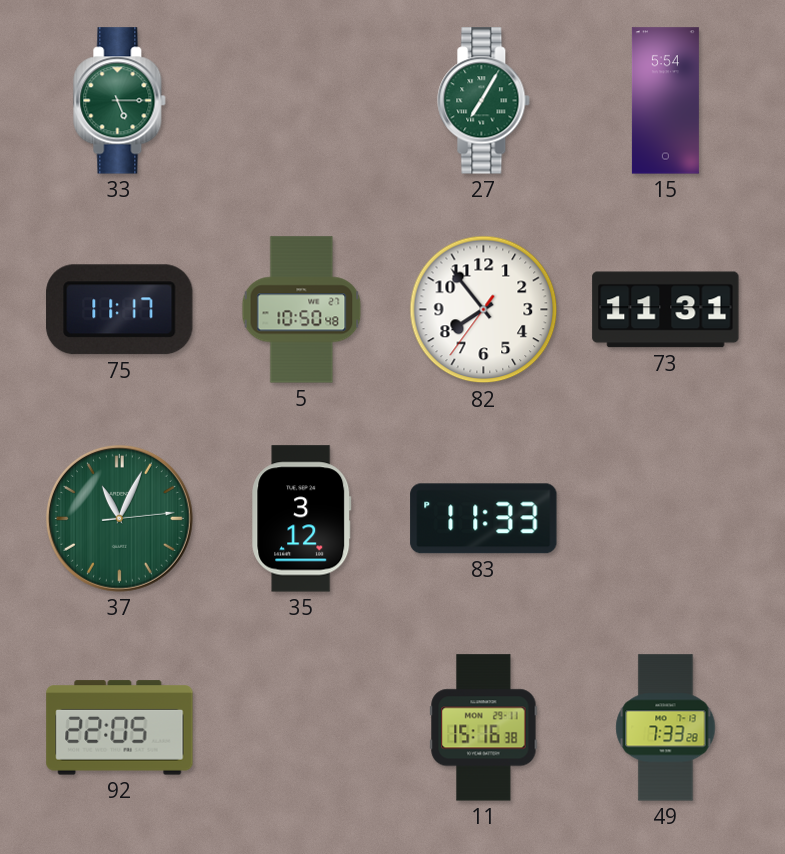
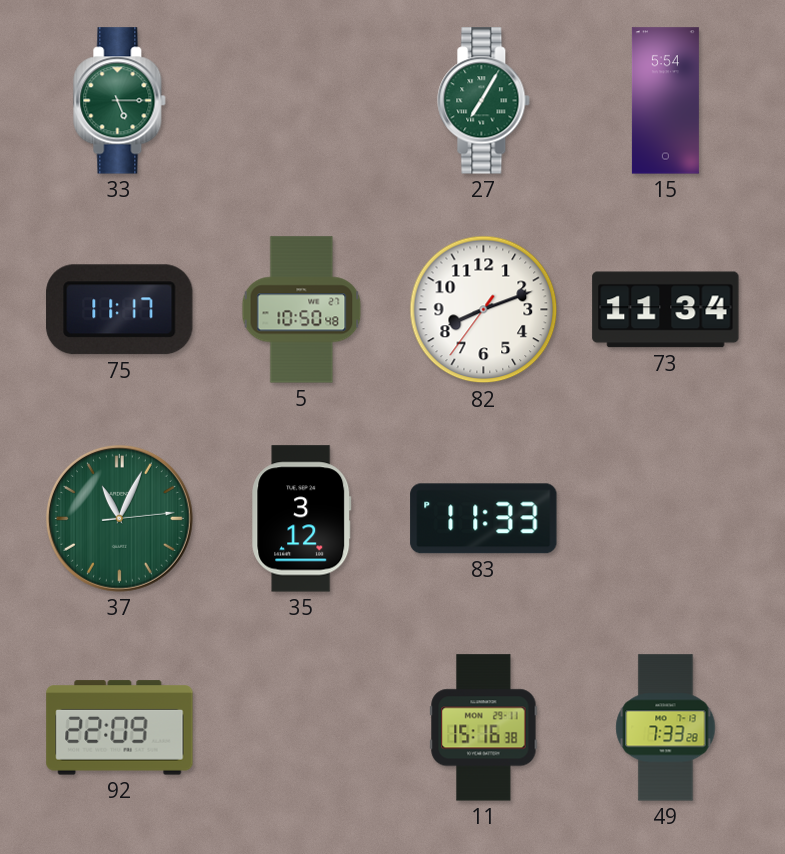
82: 7:53 -> 8:11
73: 11:31 -> 11:34
92: 22:05 -> 22:09
